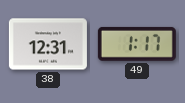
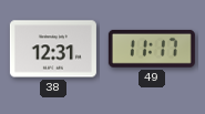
49: 1:17 -> 11:17
